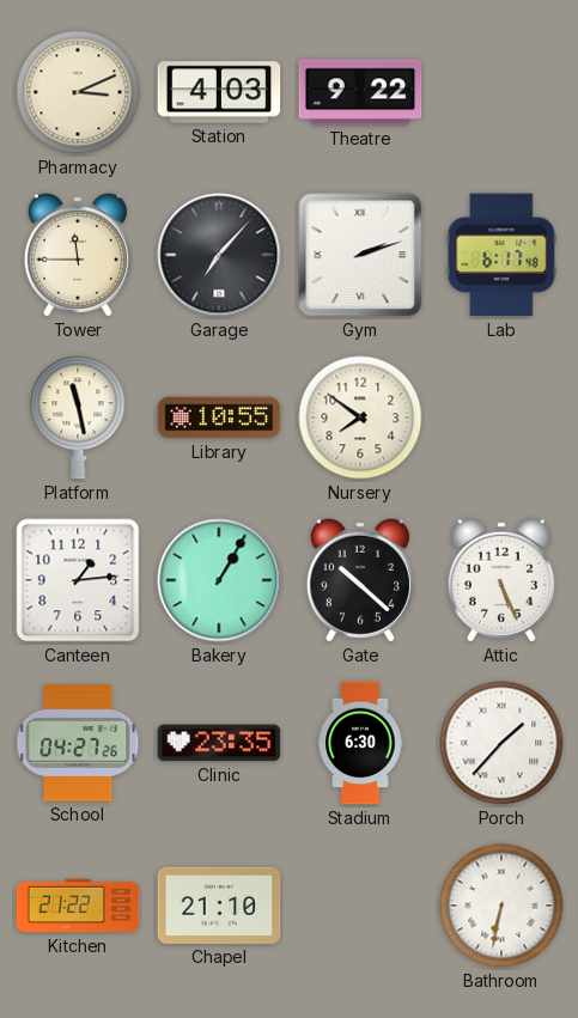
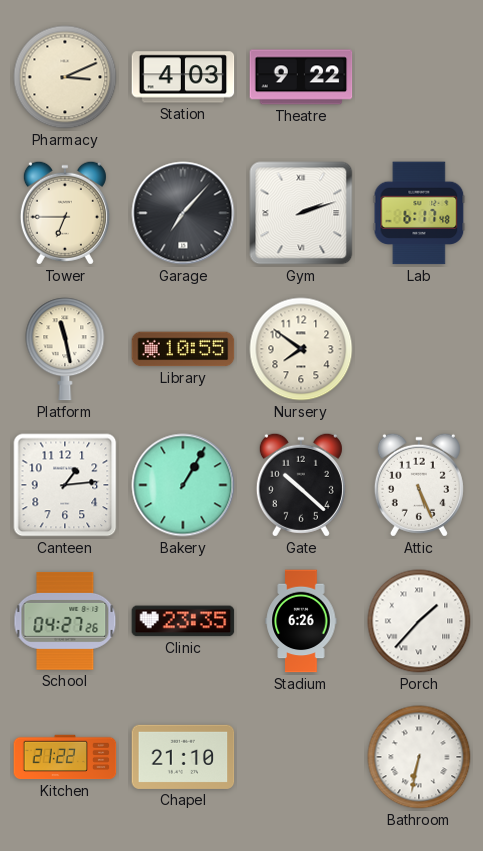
Tower: 11:45 -> 6:45
Stadium: 6:30 -> 6:26
